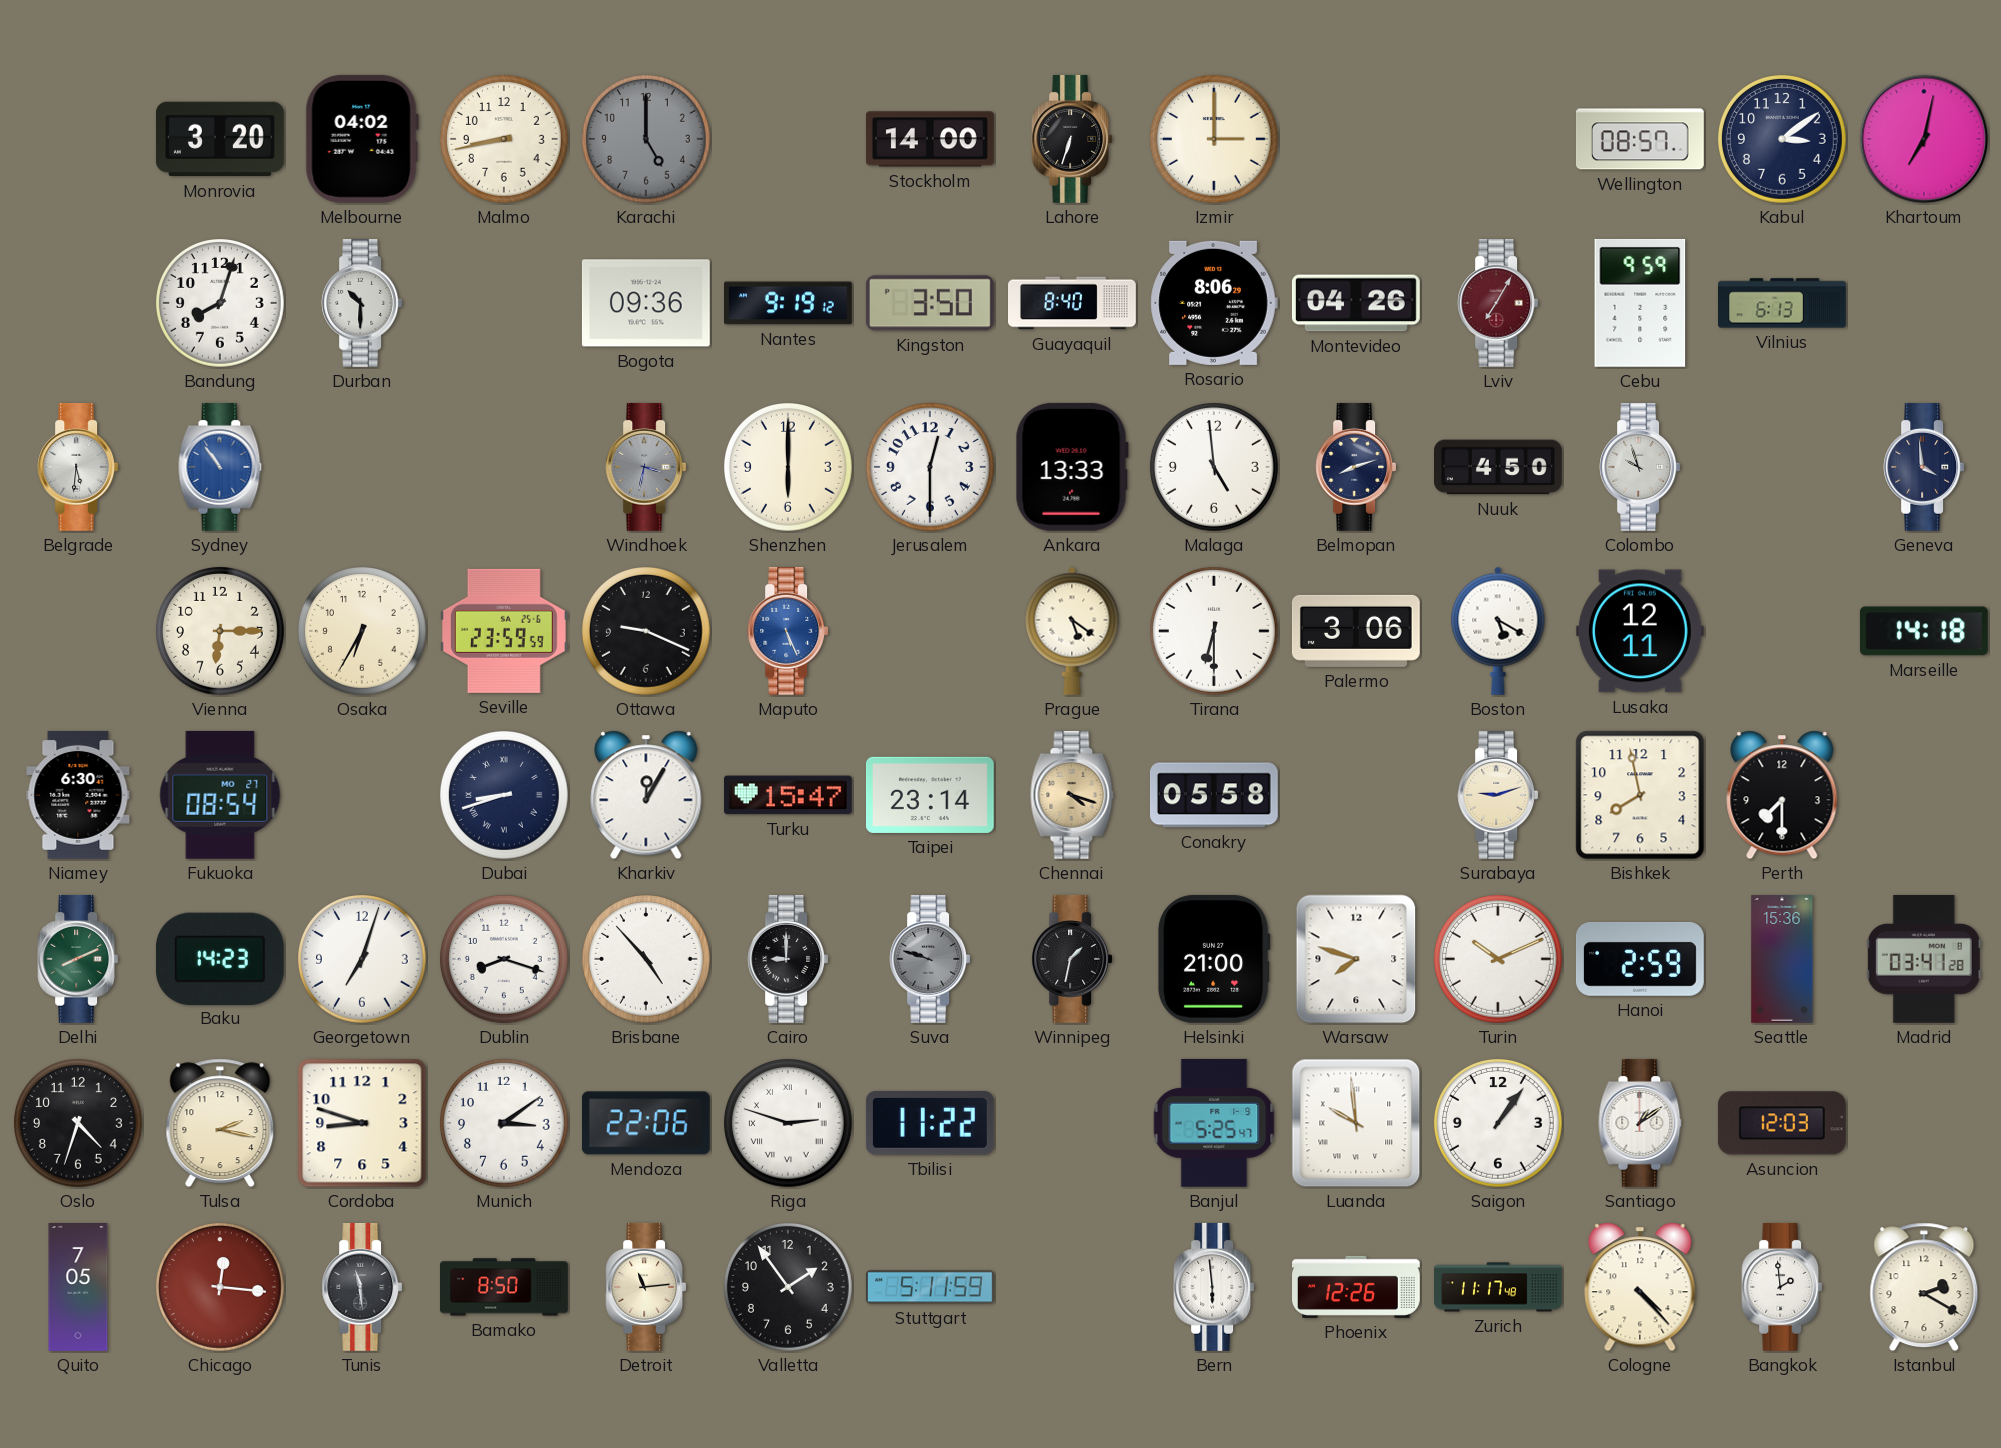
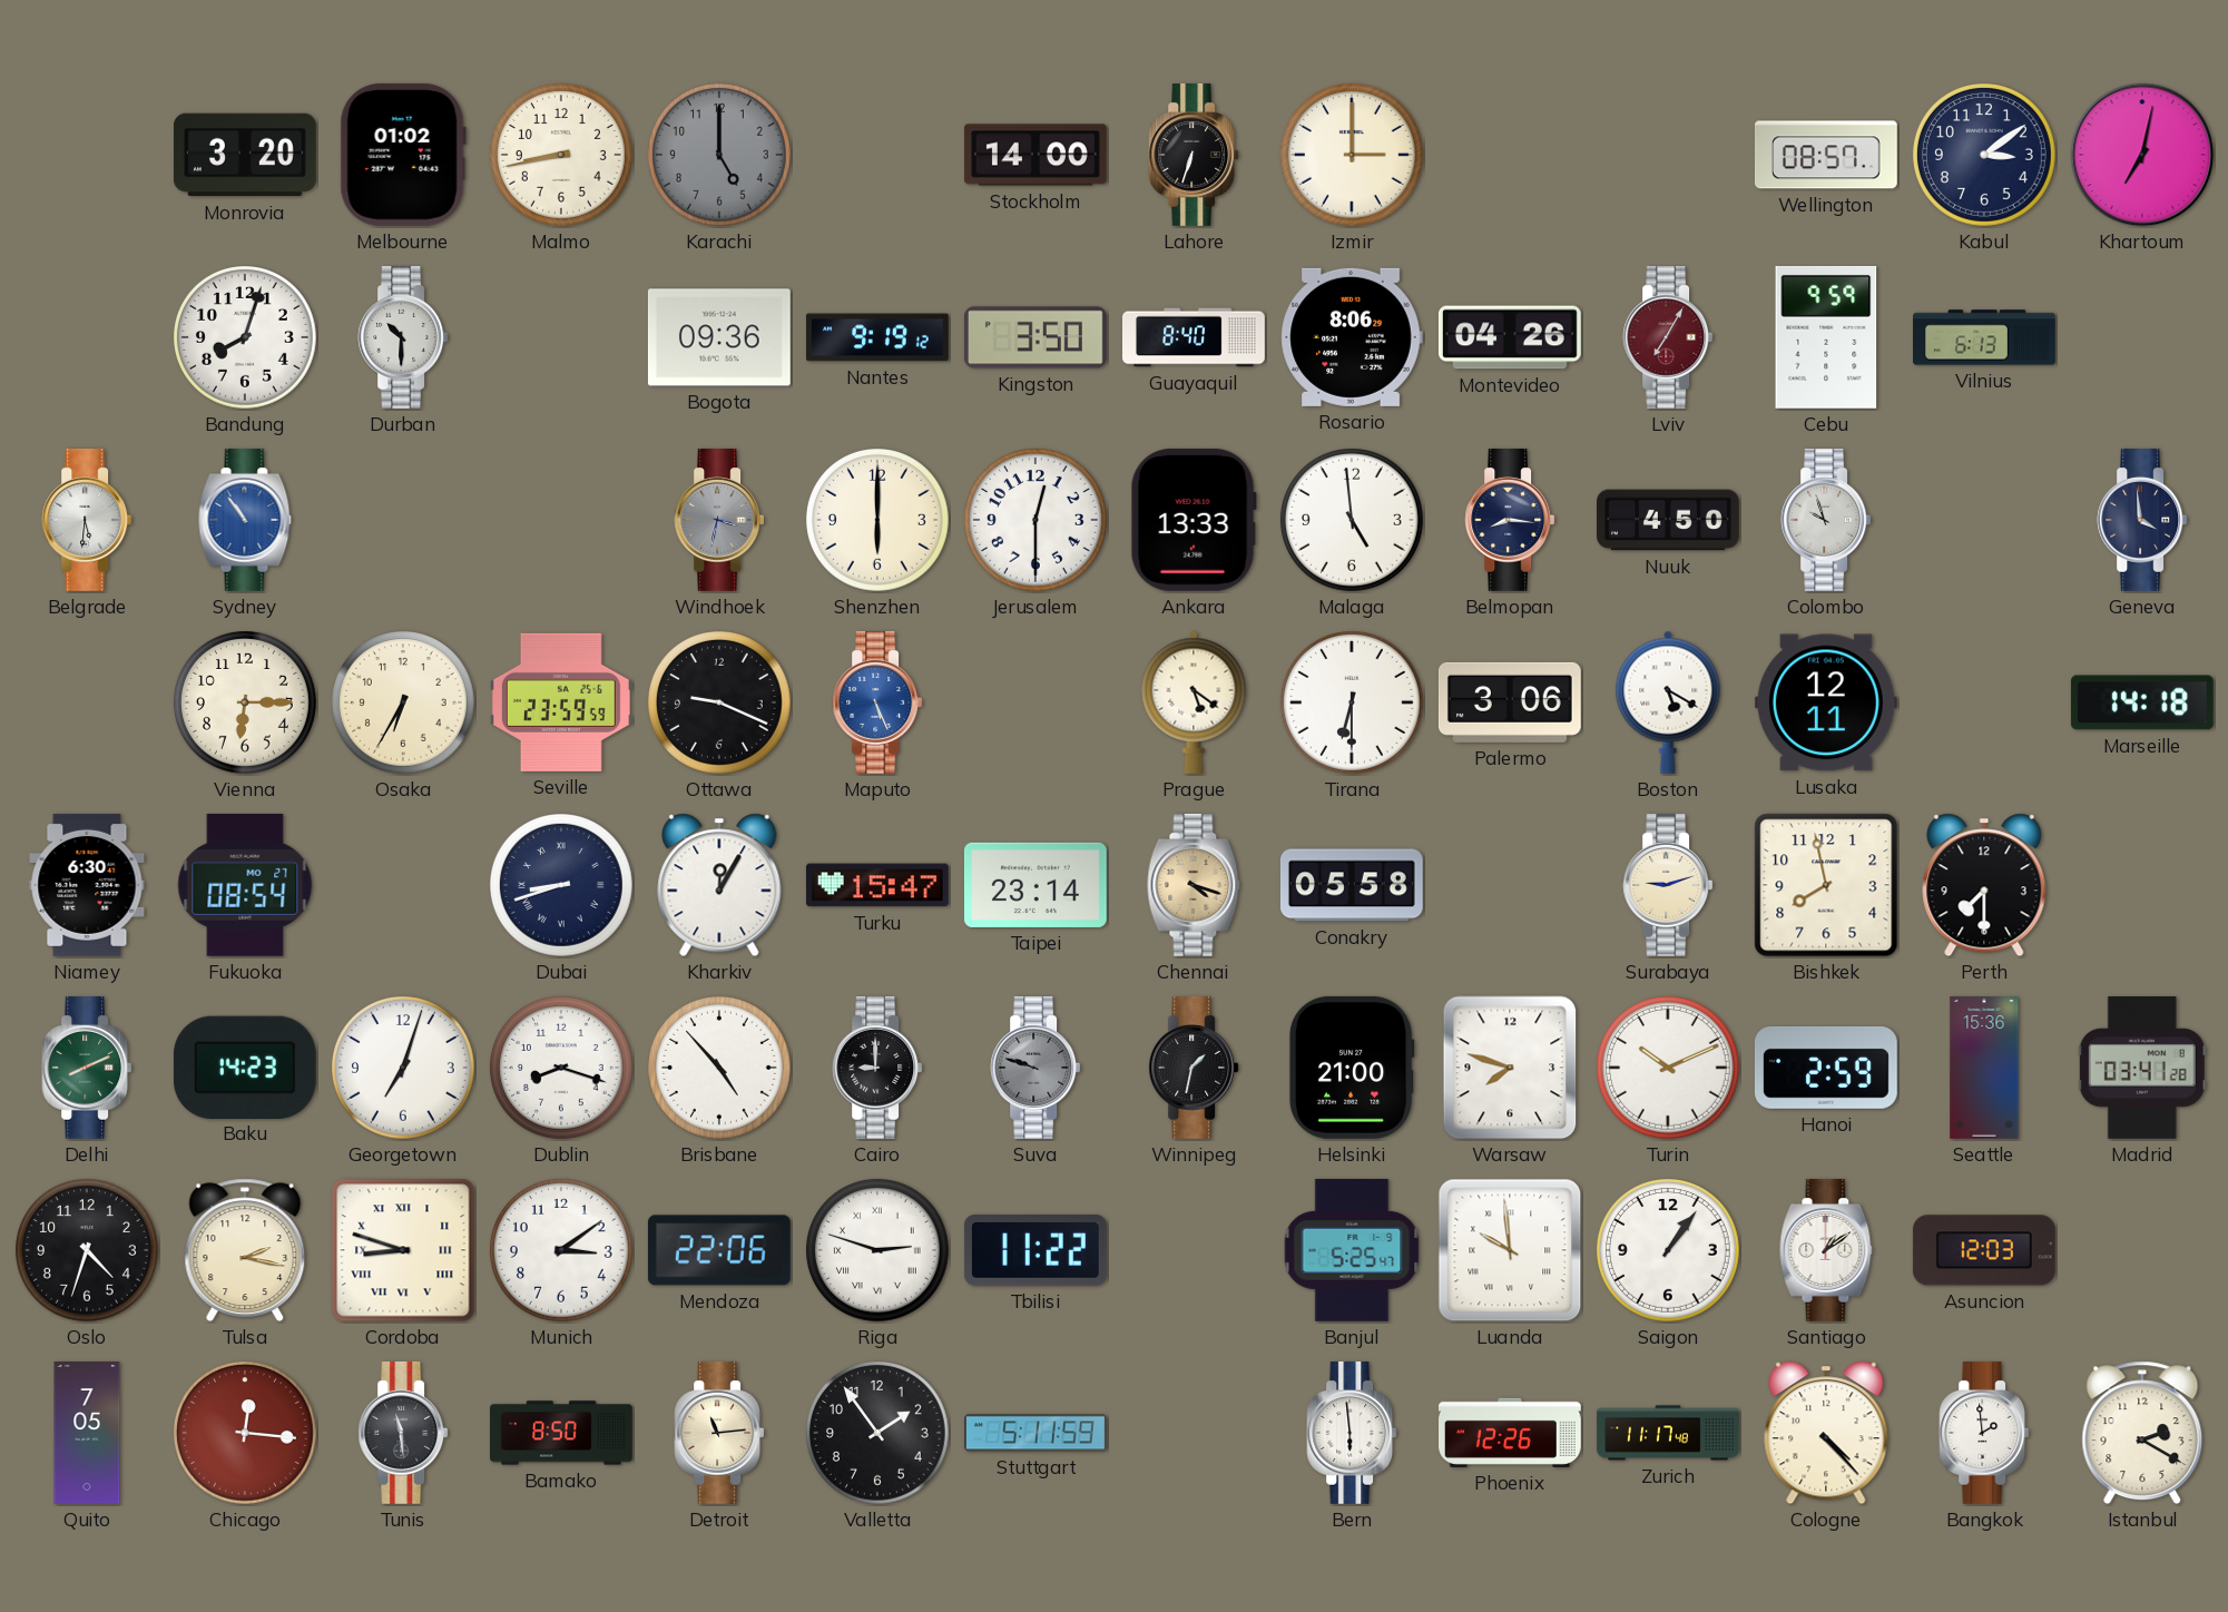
Melbourne: 04:02 -> 01:02
Belmopan: 8:12 -> 8:16
Cordoba numerals: Arabic -> Roman
